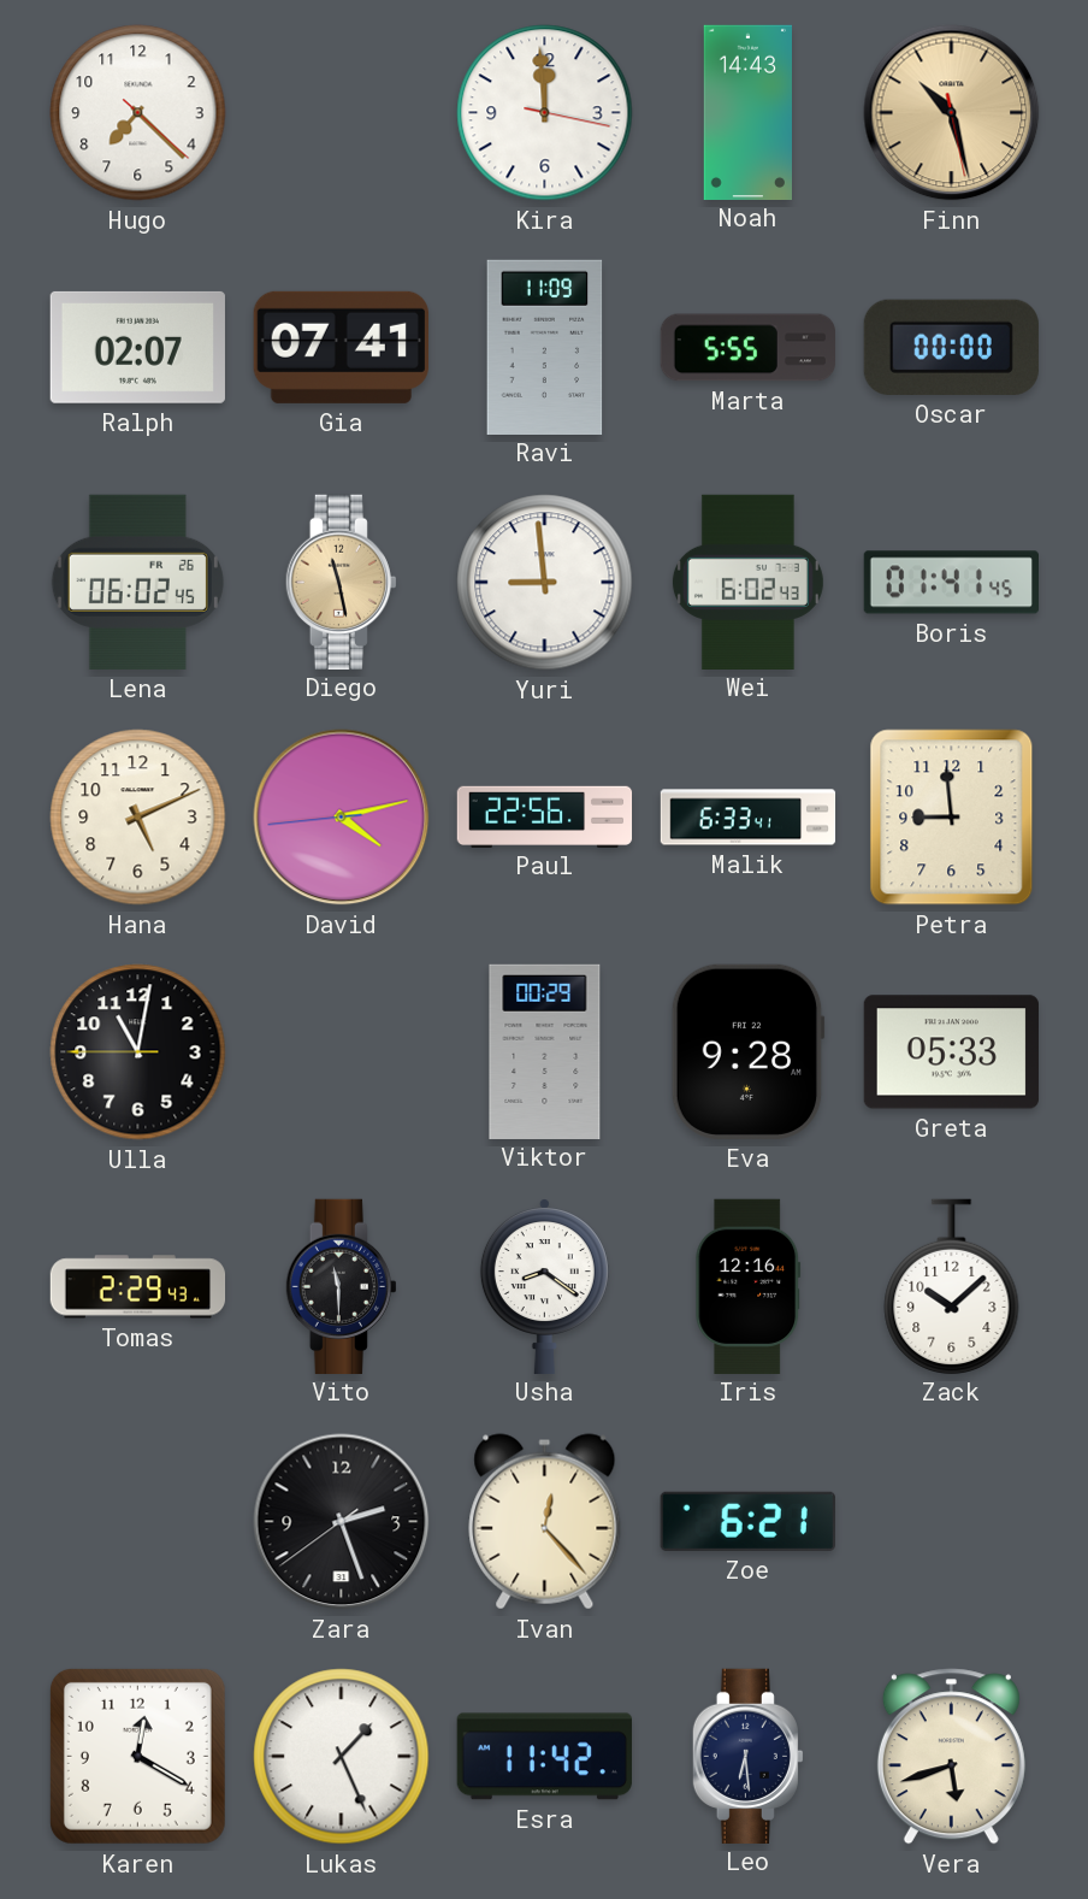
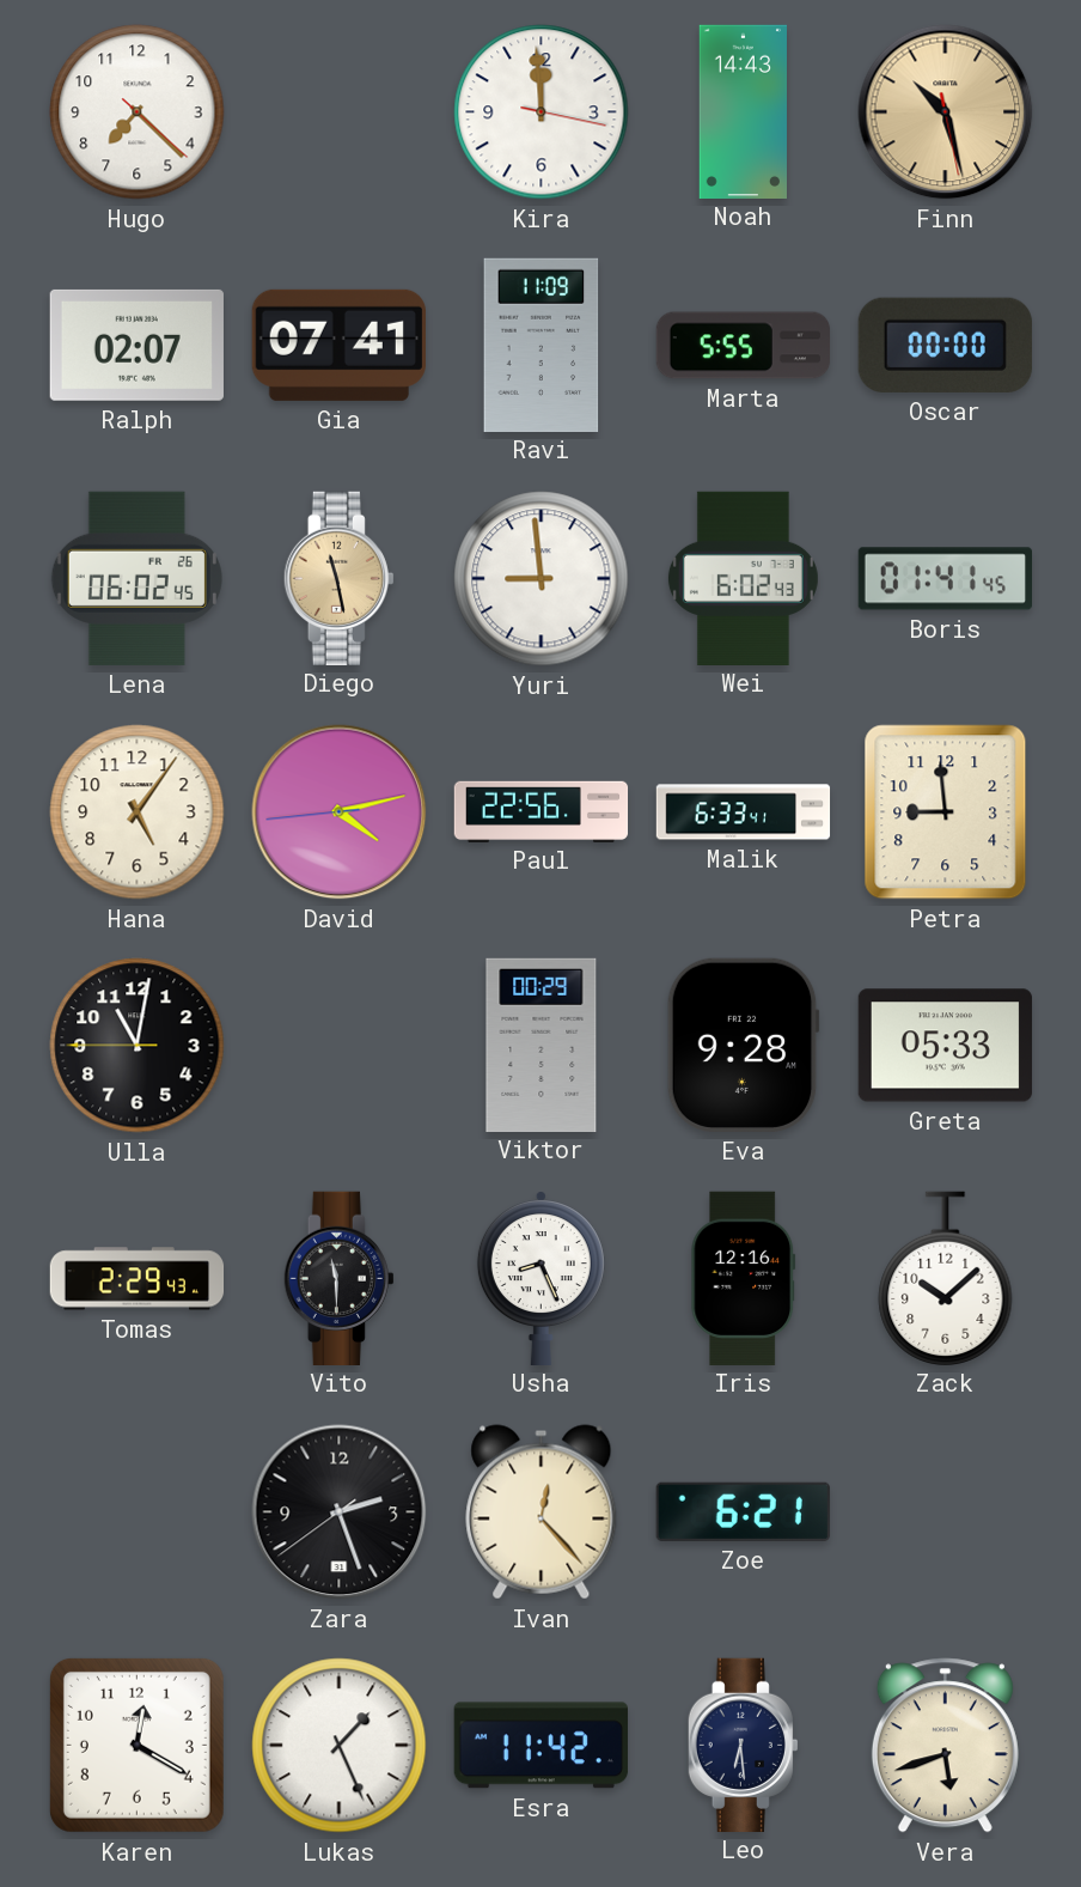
Hana: 5:11 -> 5:06
Usha: 8:21 -> 8:26
